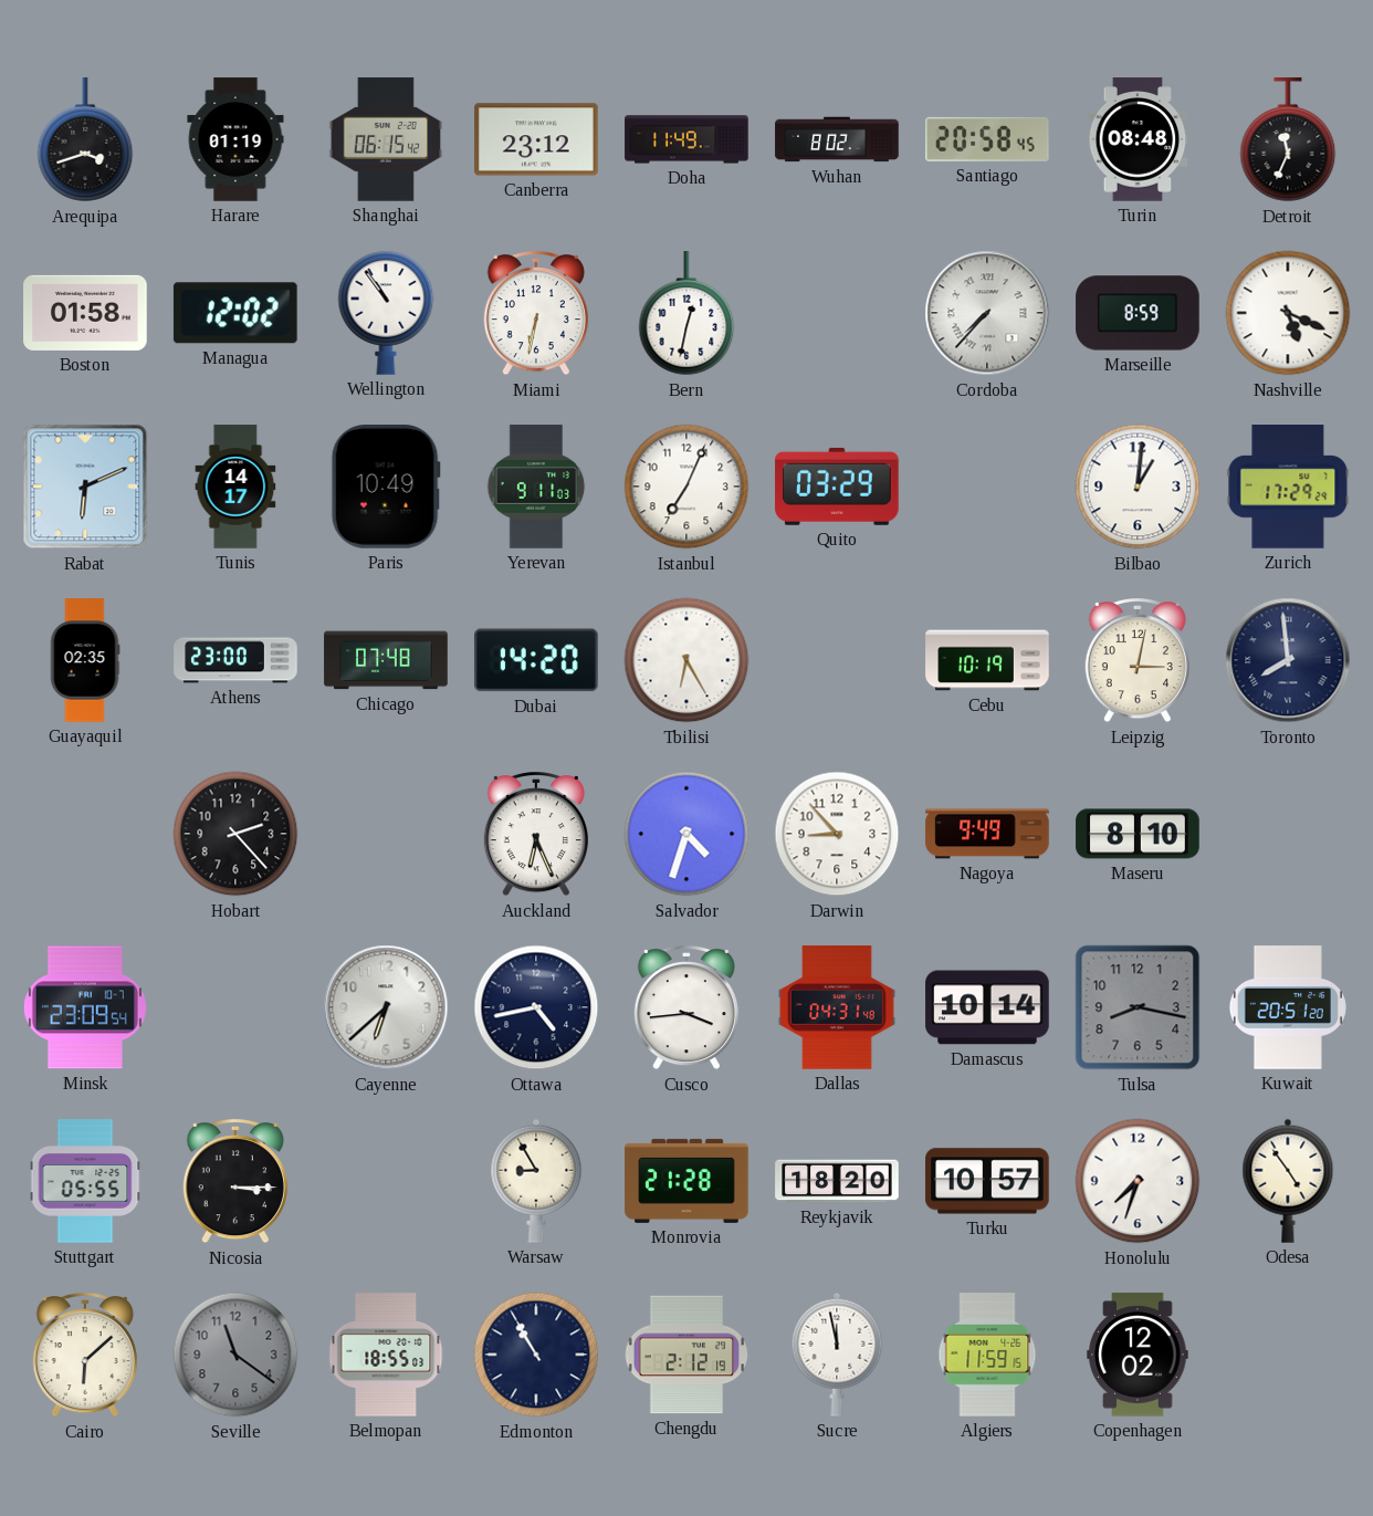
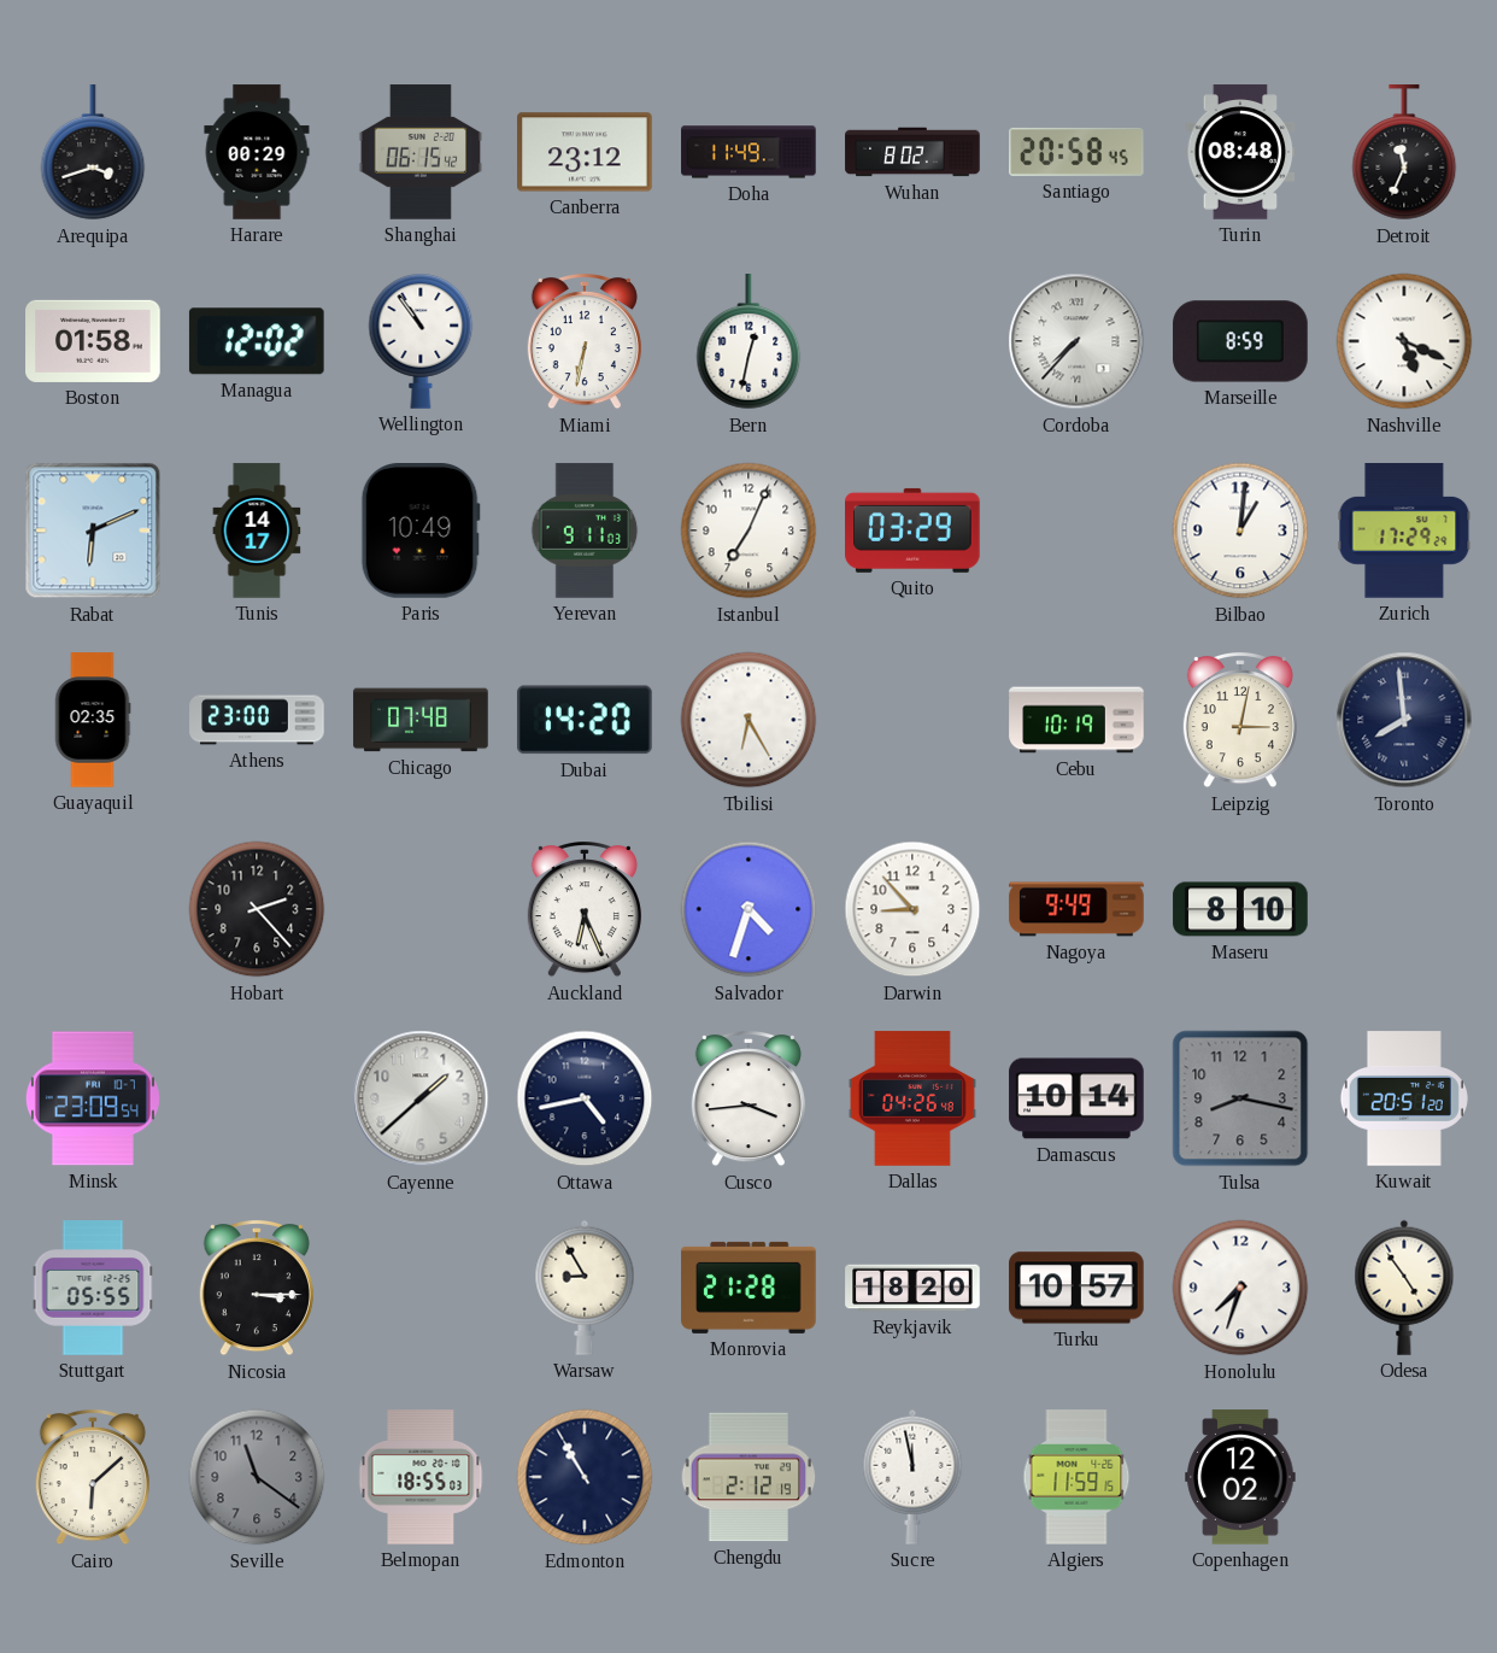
Harare: 01:19 -> 00:29
Cayenne: 6:38 -> 1:38
Dallas: 04:31 -> 04:26
